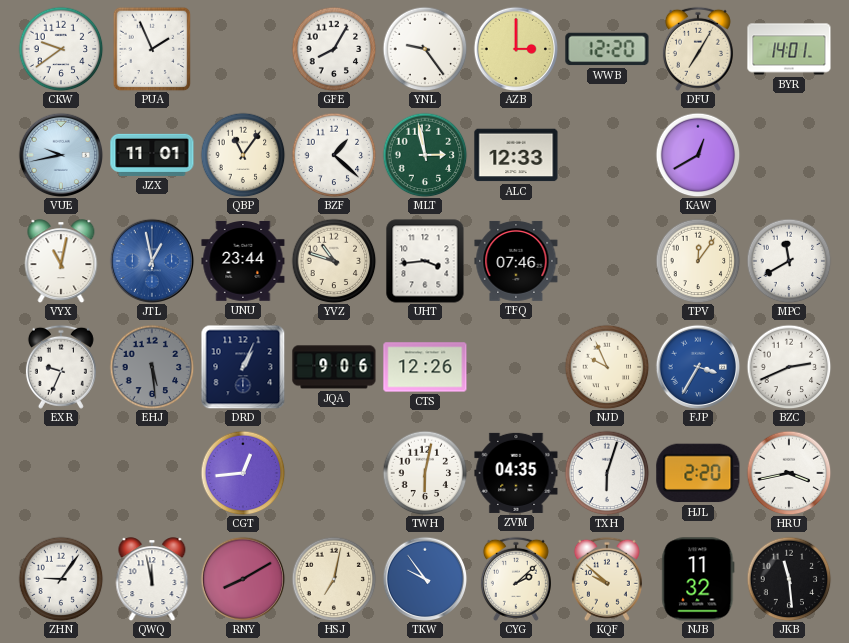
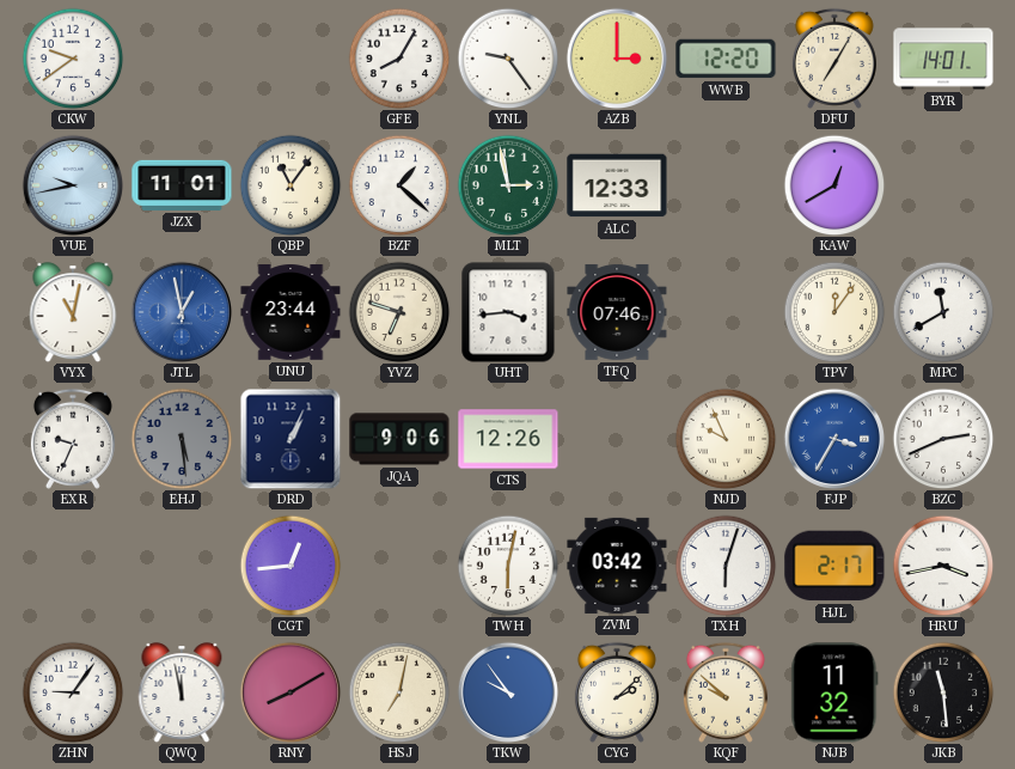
PUA: 1:56 -> none
YVZ: 10:48 -> 6:48
ZVM: 04:35 -> 03:42
HJL: 2:20 -> 2:17
